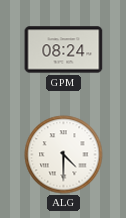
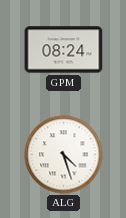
ALG: 4:30 -> 4:27
